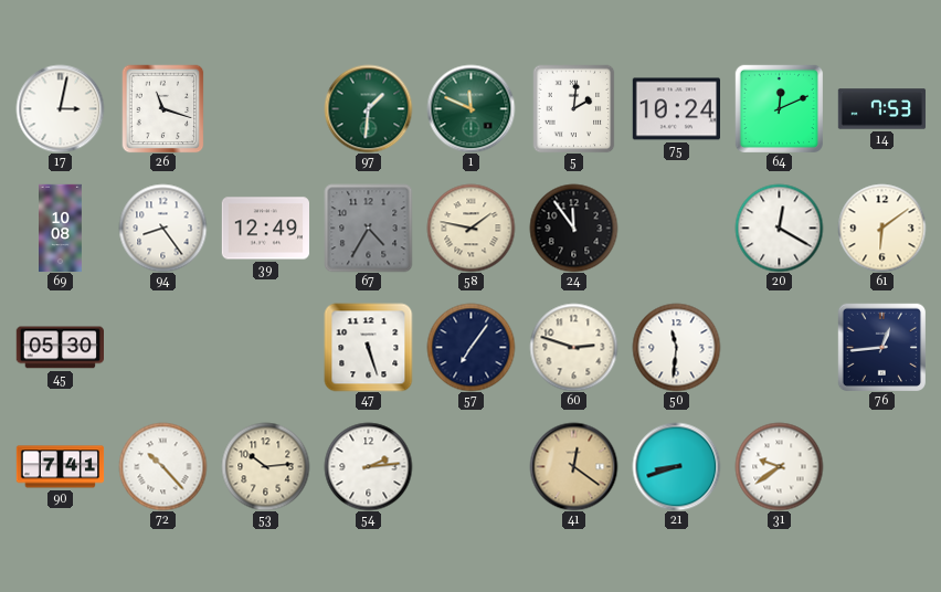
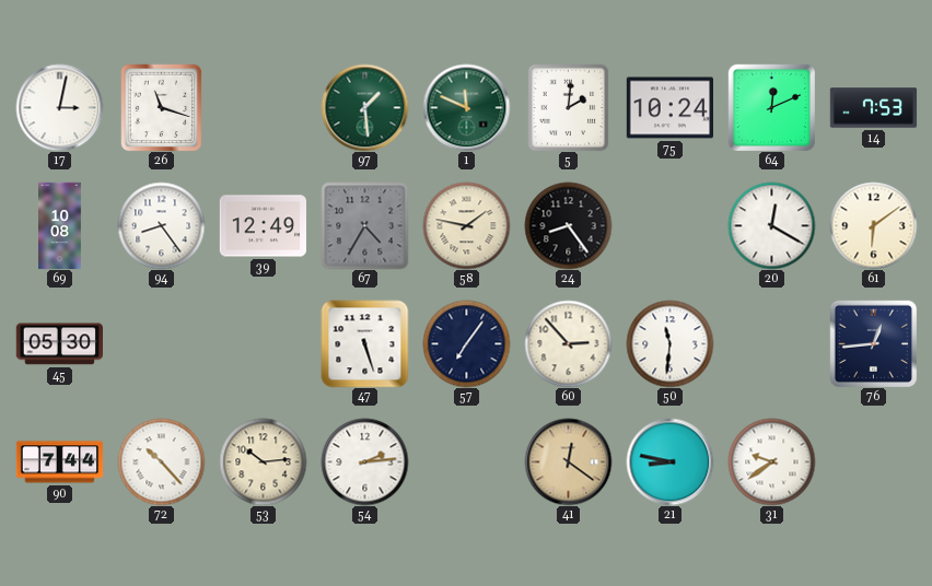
97: 1:31 -> 1:29
24: 11:54 -> 8:24
60: 2:48 -> 2:53
90: 7:41 -> 7:44
21: 8:42 -> 8:47
